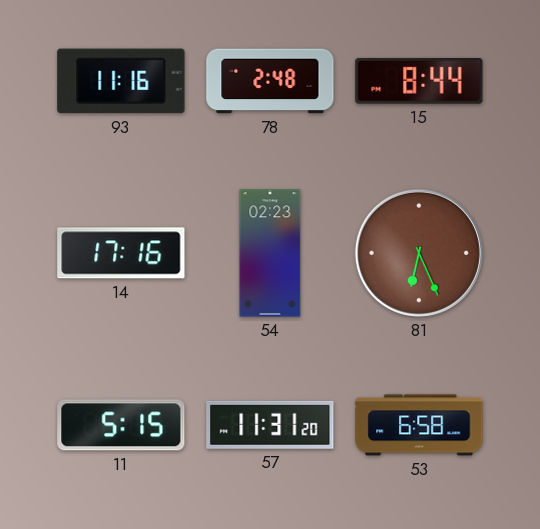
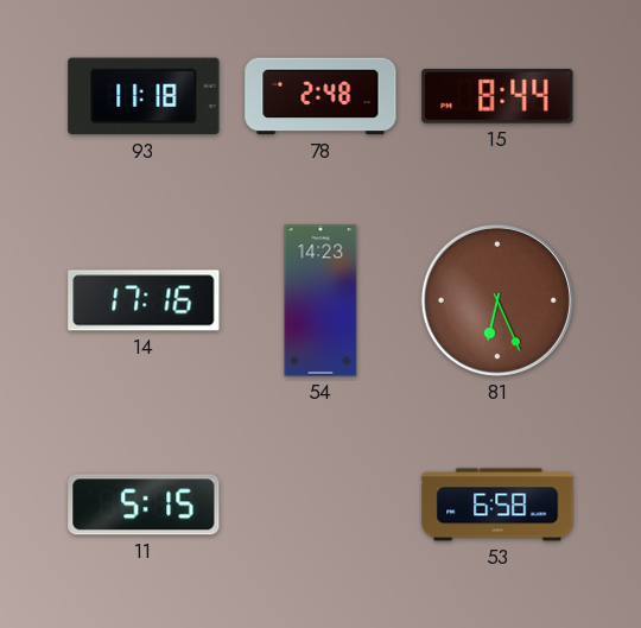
93: 11:16 -> 11:18
54: 02:23 -> 14:23
57: 11:31 -> none
